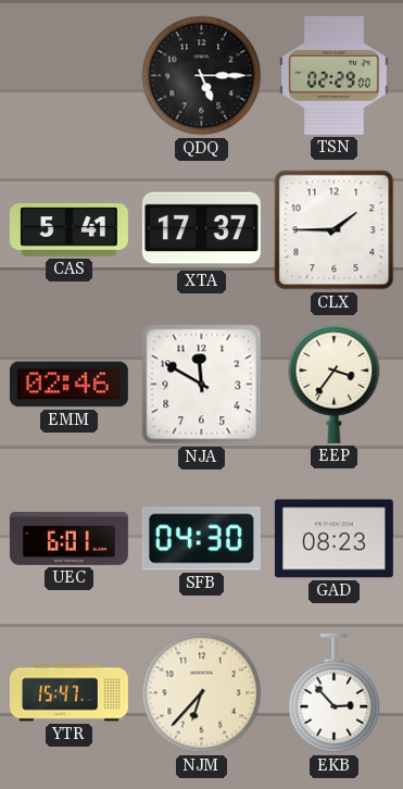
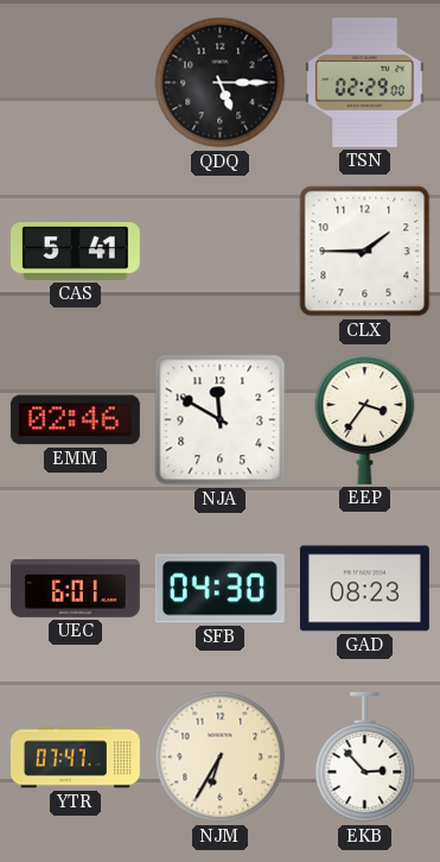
XTA: 17:37 -> none
YTR: 15:47 -> 07:47
NJM: 6:37 -> 6:35
